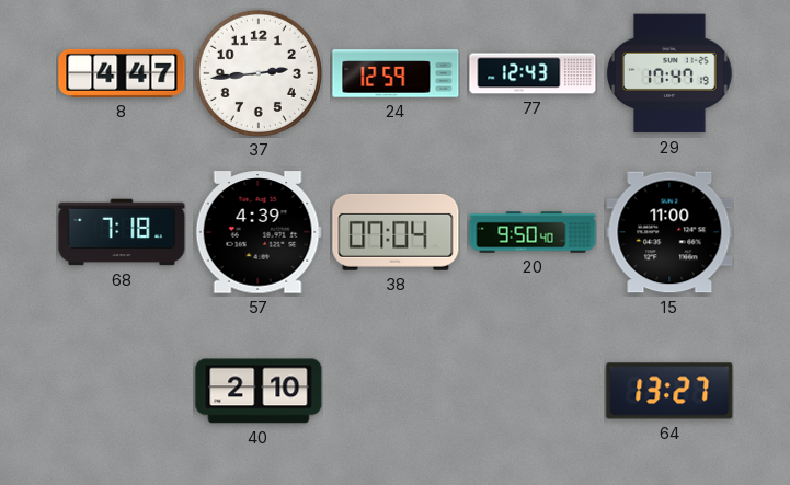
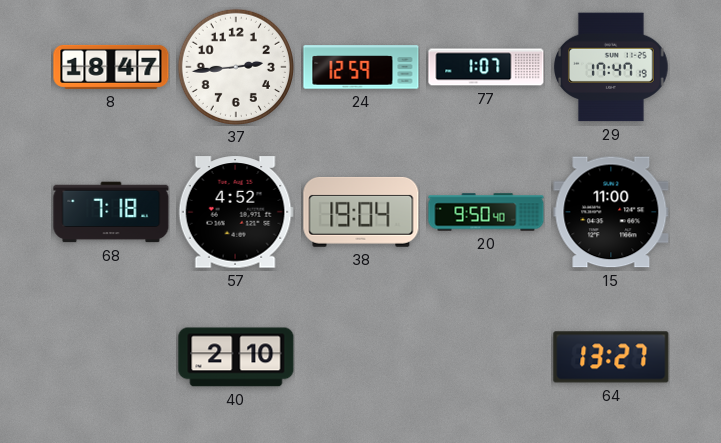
8: 4:47 -> 18:47
77: 12:43 -> 1:07
57: 4:39 -> 4:52
38: 07:04 -> 19:04
